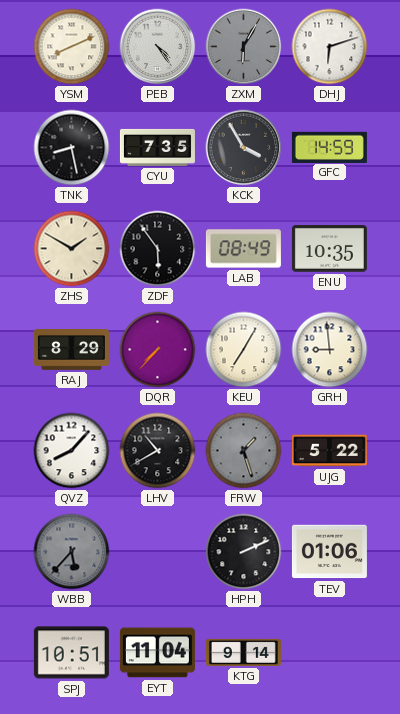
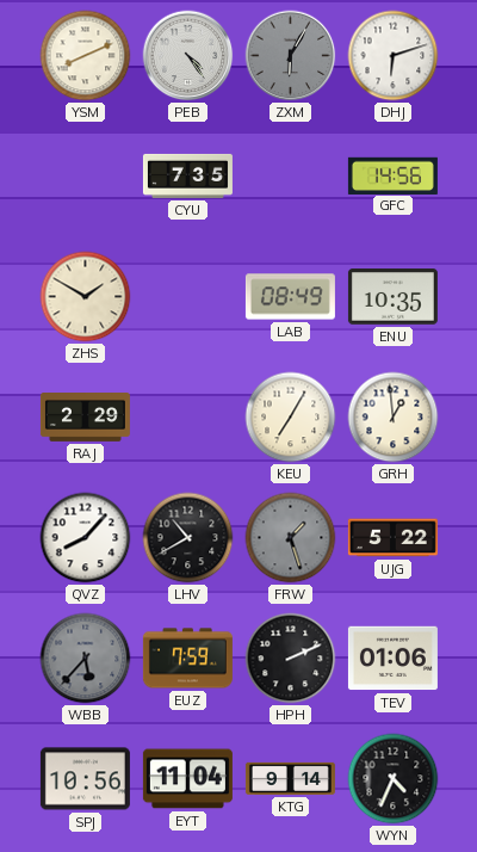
TNK: 8:28 -> none
KCK: 3:55 -> none
GFC: 14:59 -> 14:56
ZDF: 5:54 -> none
RAJ: 8:29 -> 2:29
DQR: 7:37 -> none
GRH: 8:59 -> 12:59
EUZ: none -> 7:59
SPJ: 10:51 -> 10:56
WYN: none -> 4:34
